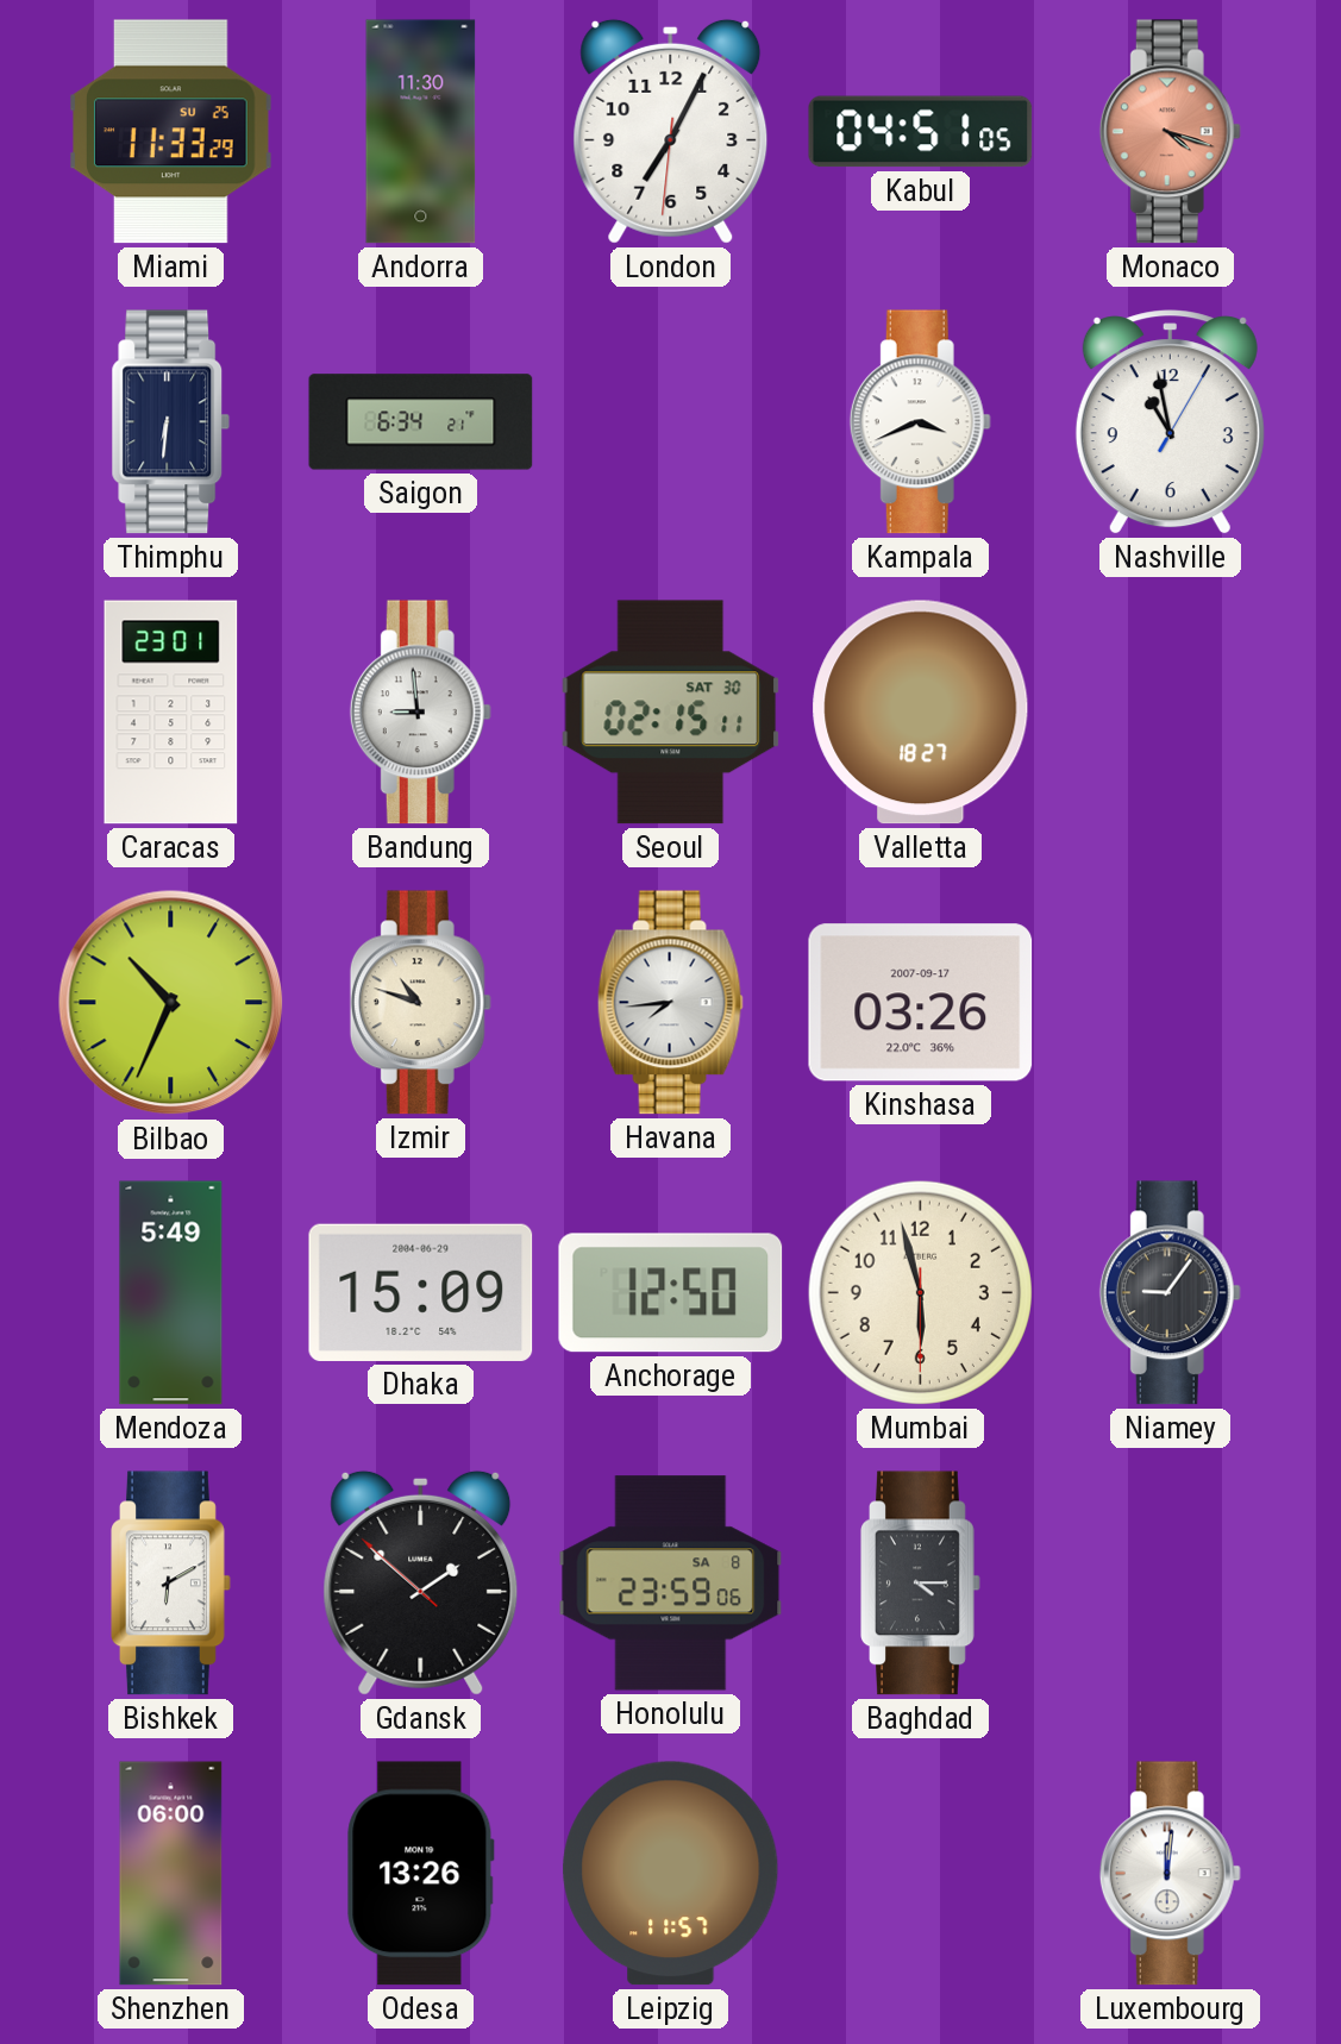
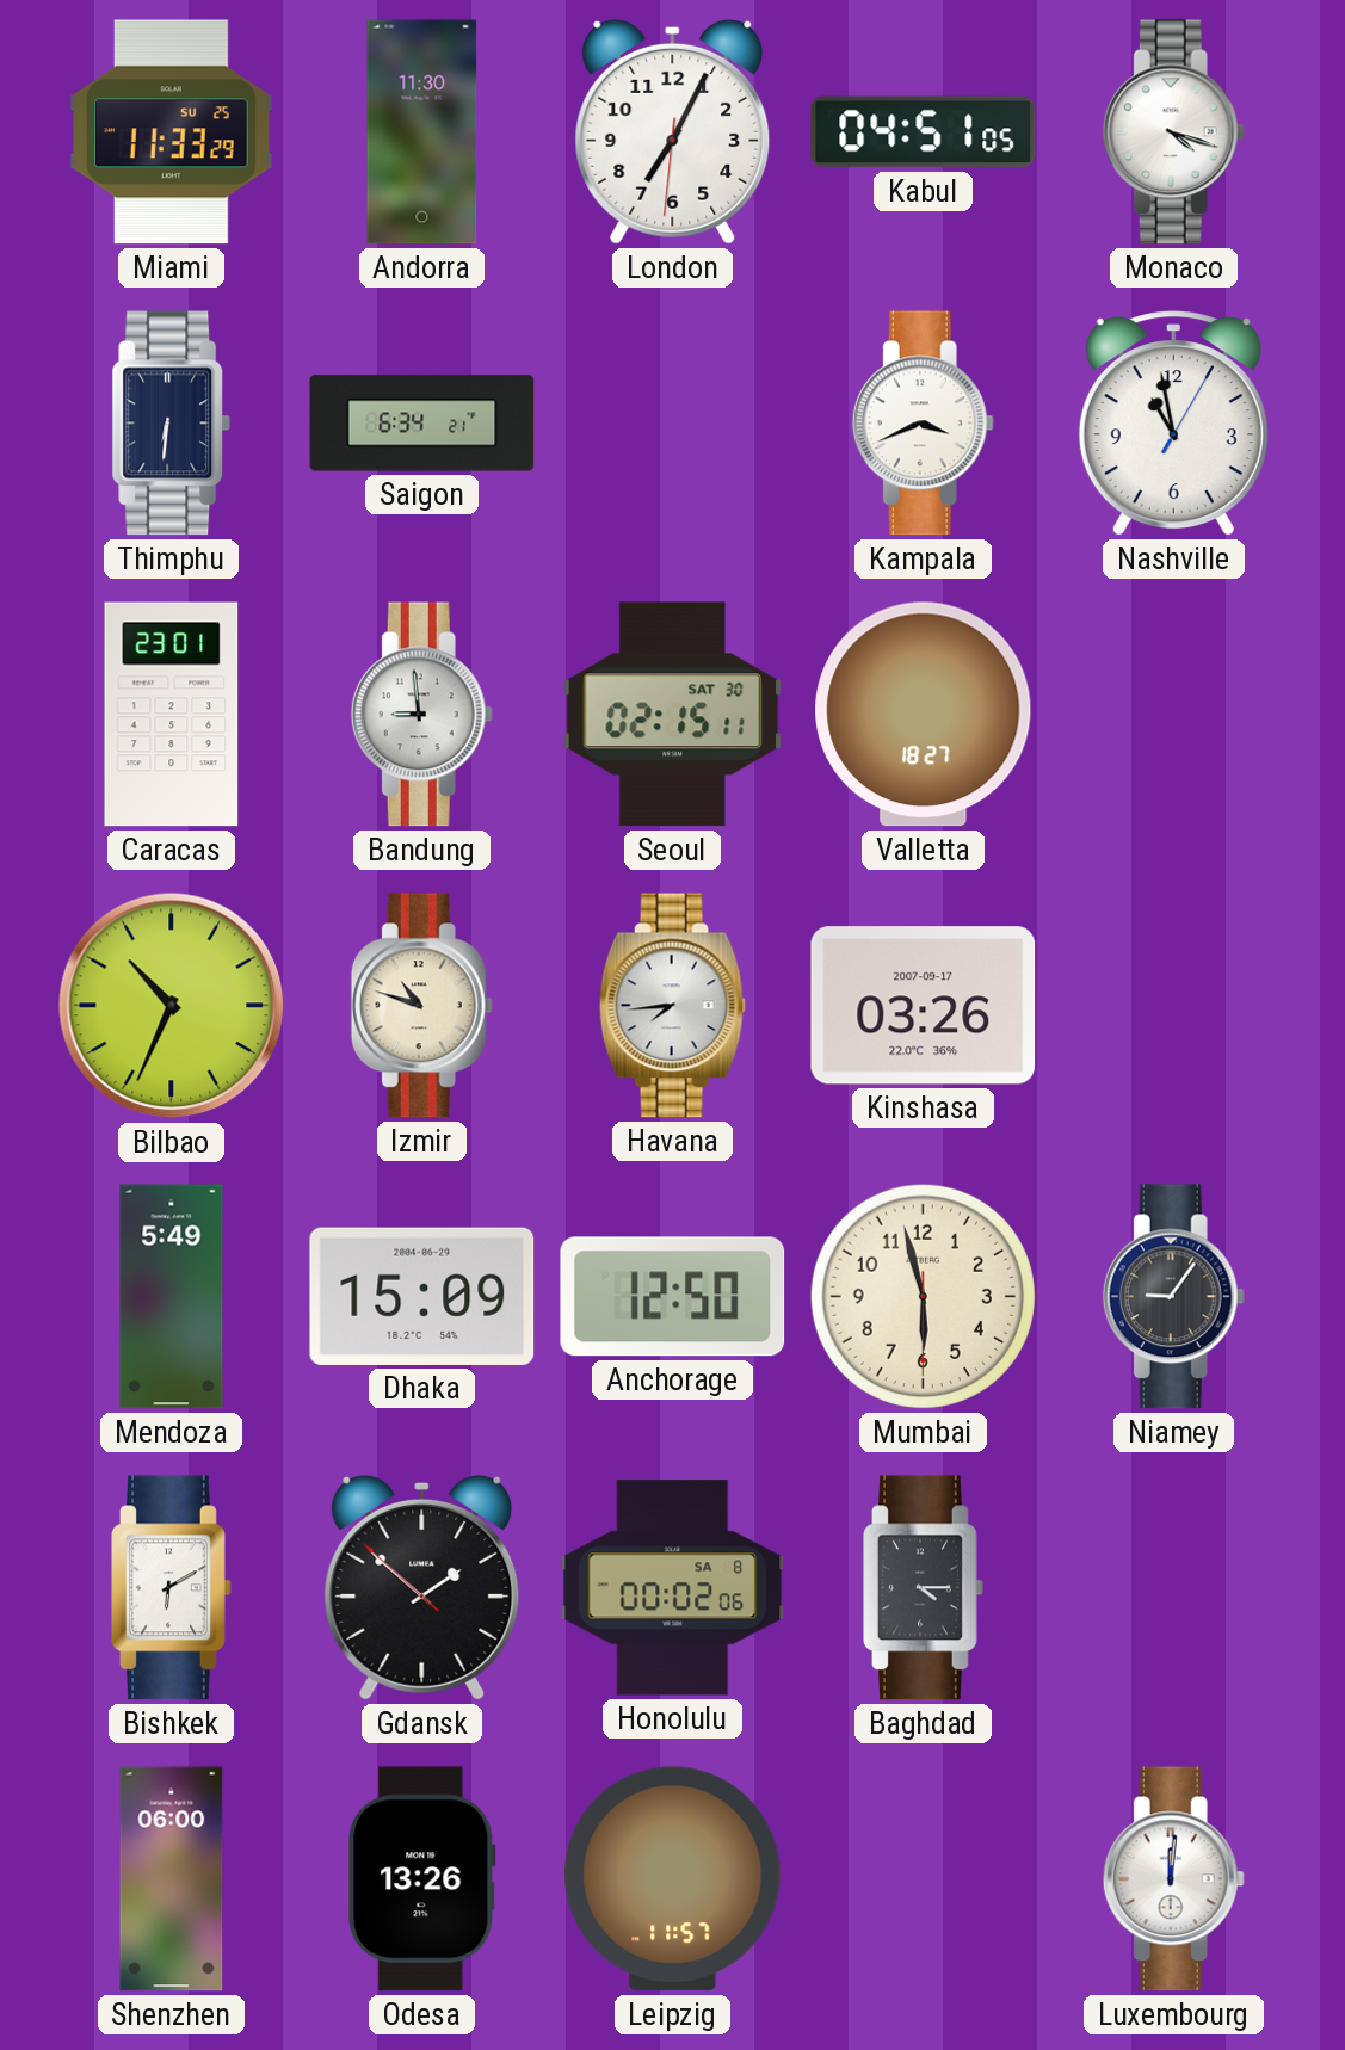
Monaco dial: salmon -> white
Honolulu: 23:59 -> 00:02
